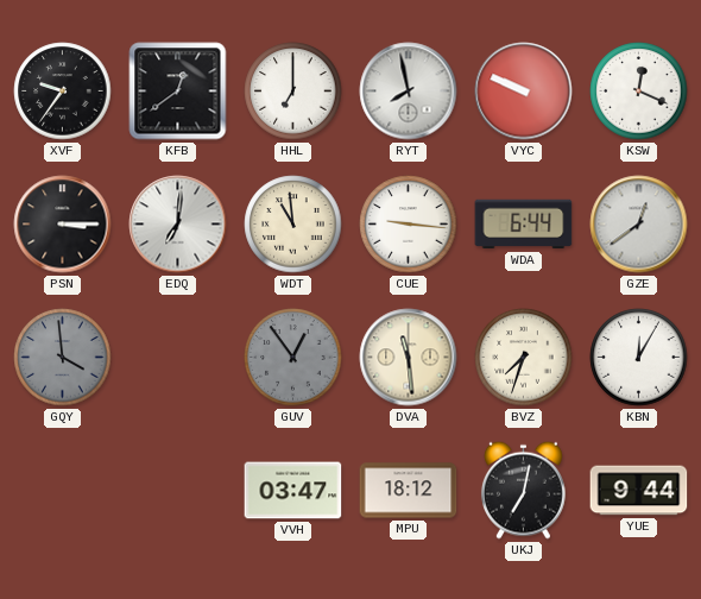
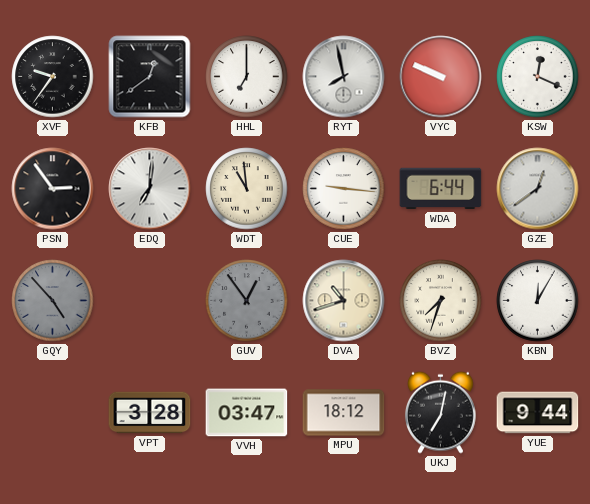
PSN: 3:15 -> 2:54
GQY: 3:59 -> 4:53
DVA: 11:29 -> 10:42
VPT: none -> 3:28
